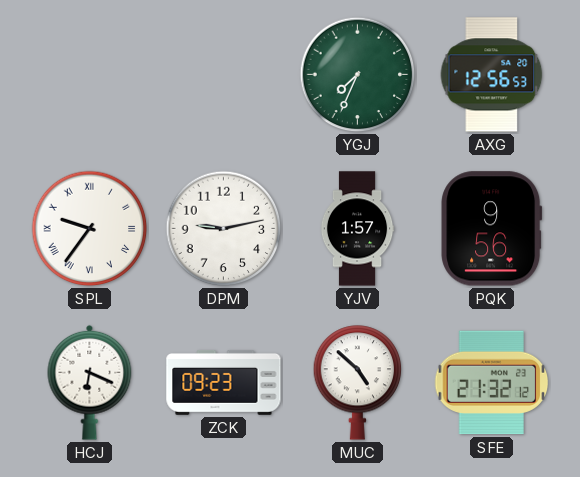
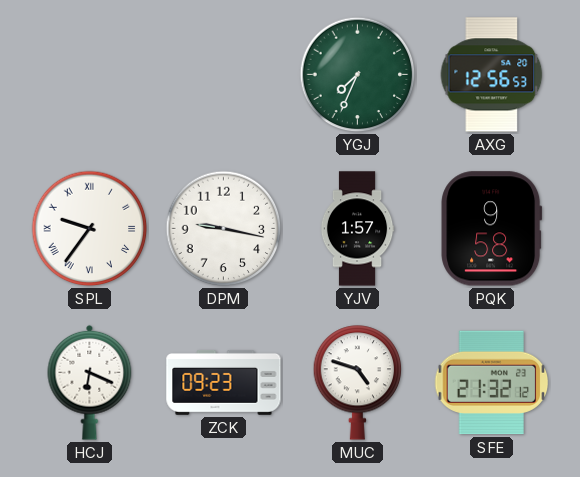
DPM: 9:13 -> 9:17
PQK: 9:56 -> 9:58
MUC: 4:52 -> 4:48
